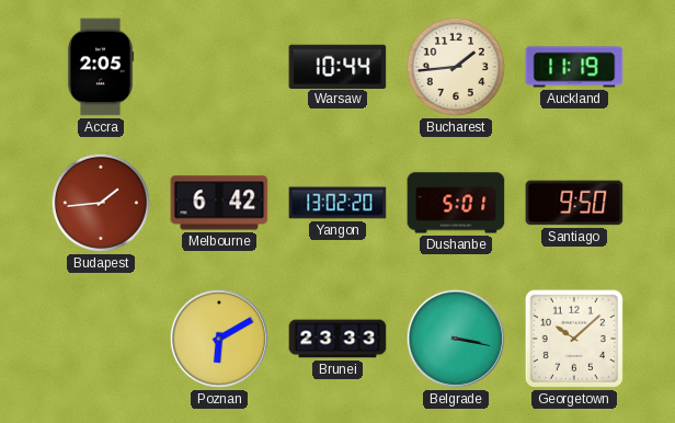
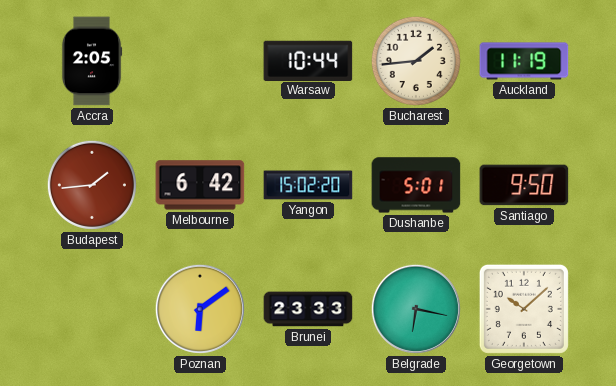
Yangon: 13:02 -> 15:02
Poznan: 6:10 -> 6:09
Belgrade: 3:17 -> 6:17
